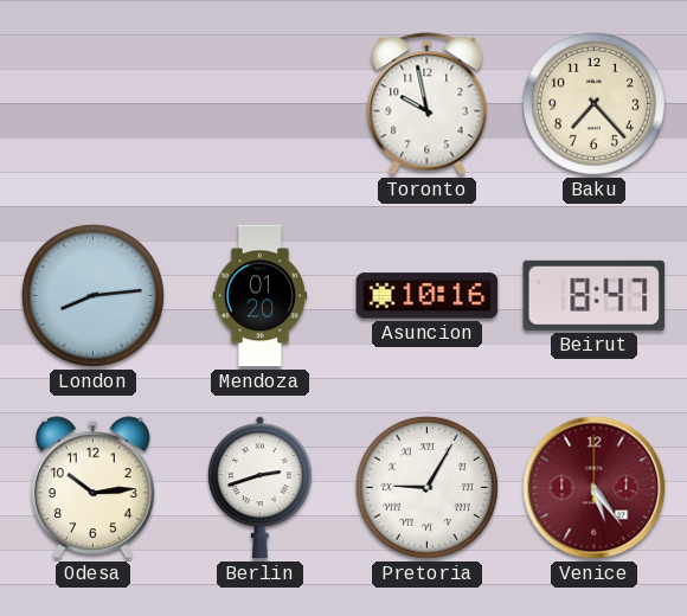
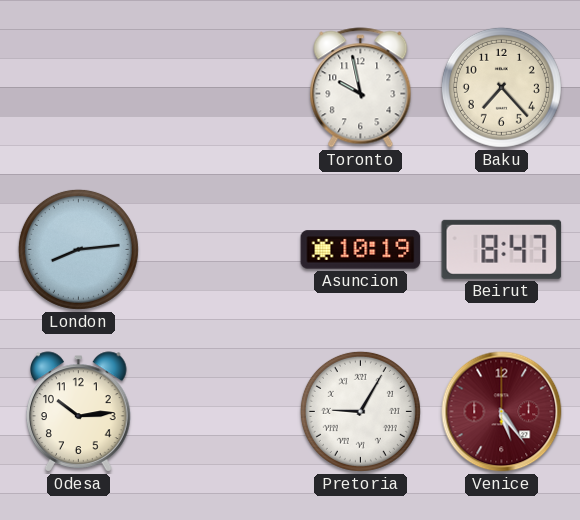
Mendoza: 01:20 -> none
Asuncion: 10:16 -> 10:19
Berlin: 2:42 -> none
